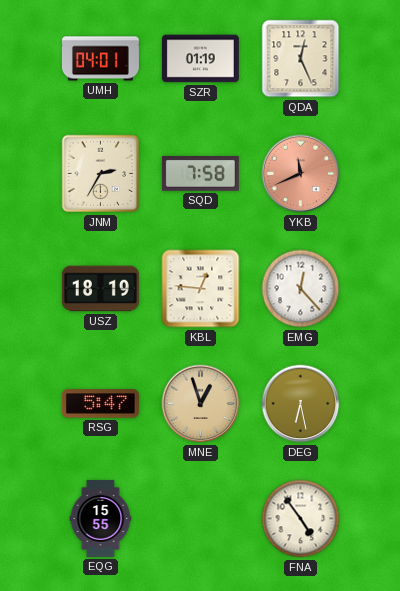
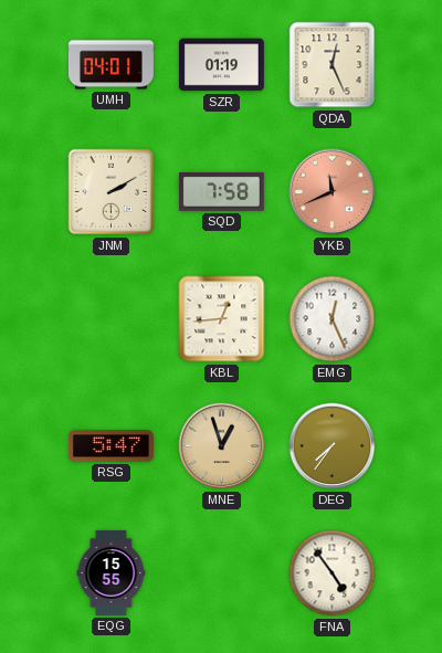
JNM: 2:35 -> 2:10
USZ: 18:19 -> none
KBL: 12:46 -> 12:44
EMG: 12:23 -> 12:26
DEG: 6:28 -> 7:36
